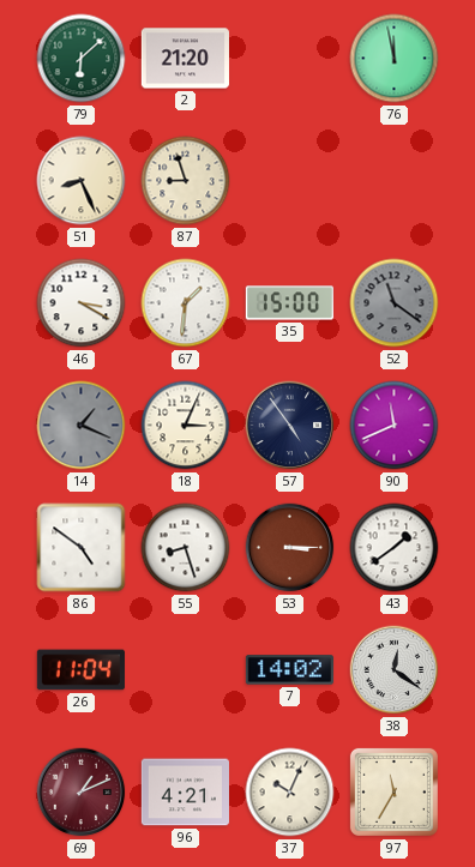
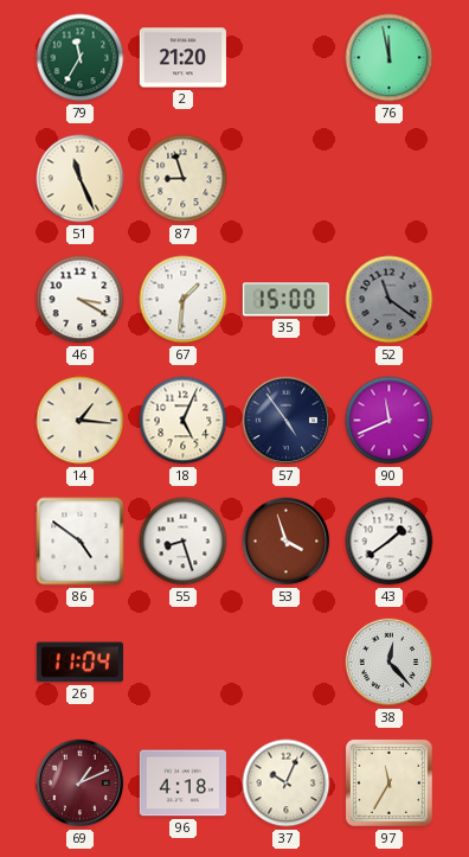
79: 6:08 -> 11:35
51: 8:26 -> 11:26
14: 1:19 -> 1:16
14 dial: grey -> cream
18: 3:04 -> 5:04
53: 3:15 -> 3:57
7: 14:02 -> none
38: 12:21 -> 12:23
96: 4:21 -> 4:18
